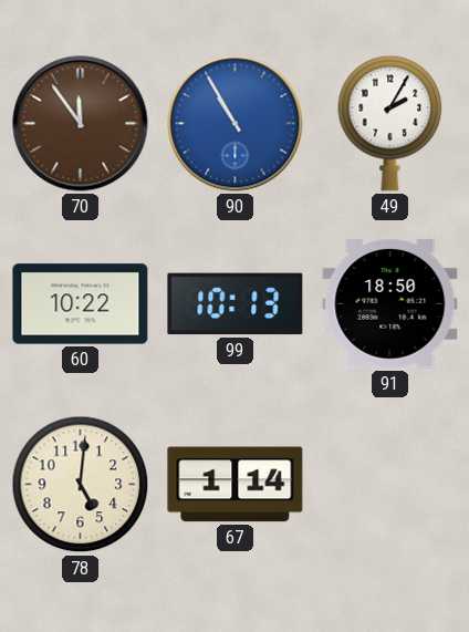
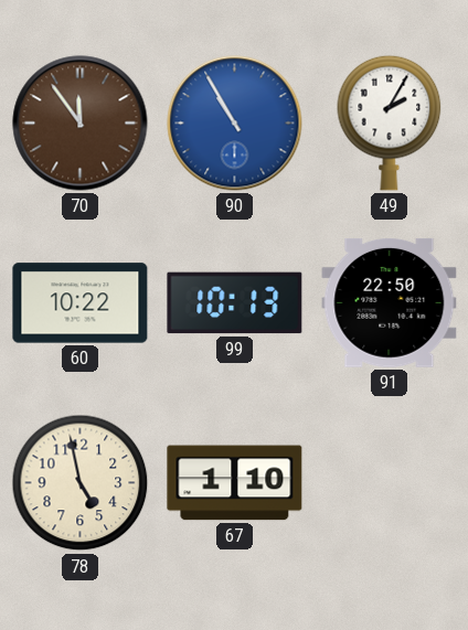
91: 18:50 -> 22:50
78: 5:01 -> 4:58
67: 1:14 -> 1:10
